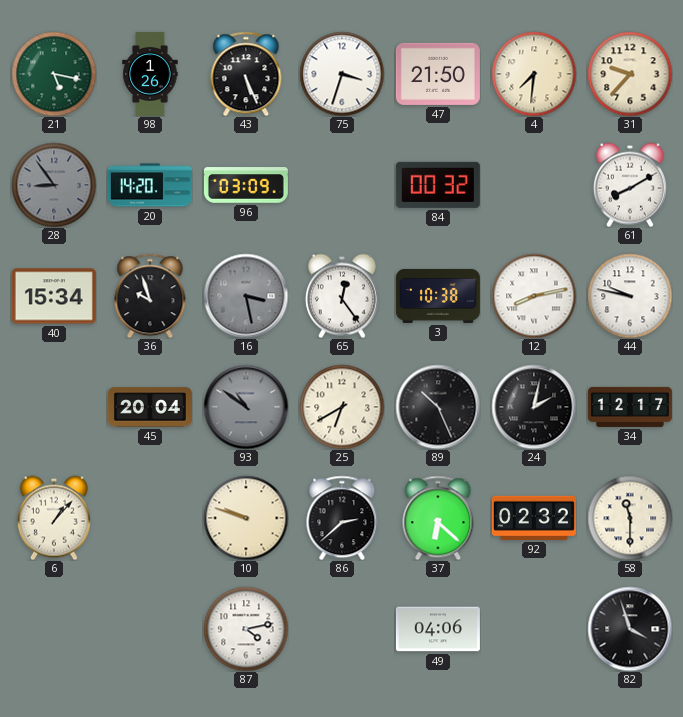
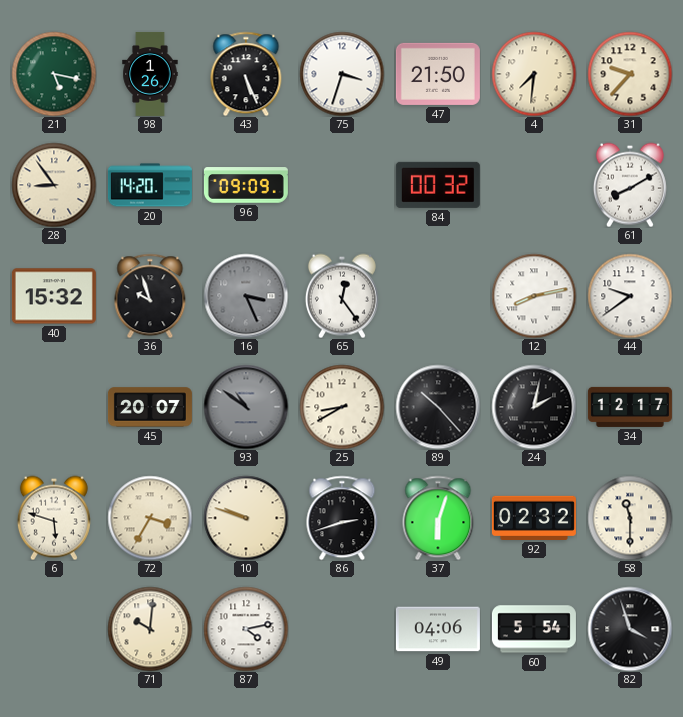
28 dial: grey -> cream
96: 03:09 -> 09:09
40: 15:34 -> 15:32
16: 3:28 -> 3:26
3: 10:38 -> none
44: 9:47 -> 9:39
45: 20:04 -> 20:07
25: 6:40 -> 8:40
89: 10:26 -> 10:23
6: 1:07 -> 5:48
72: none -> 3:35
86: 2:38 -> 2:42
37: 6:22 -> 6:03
71: none -> 10:01
60: none -> 5:54
